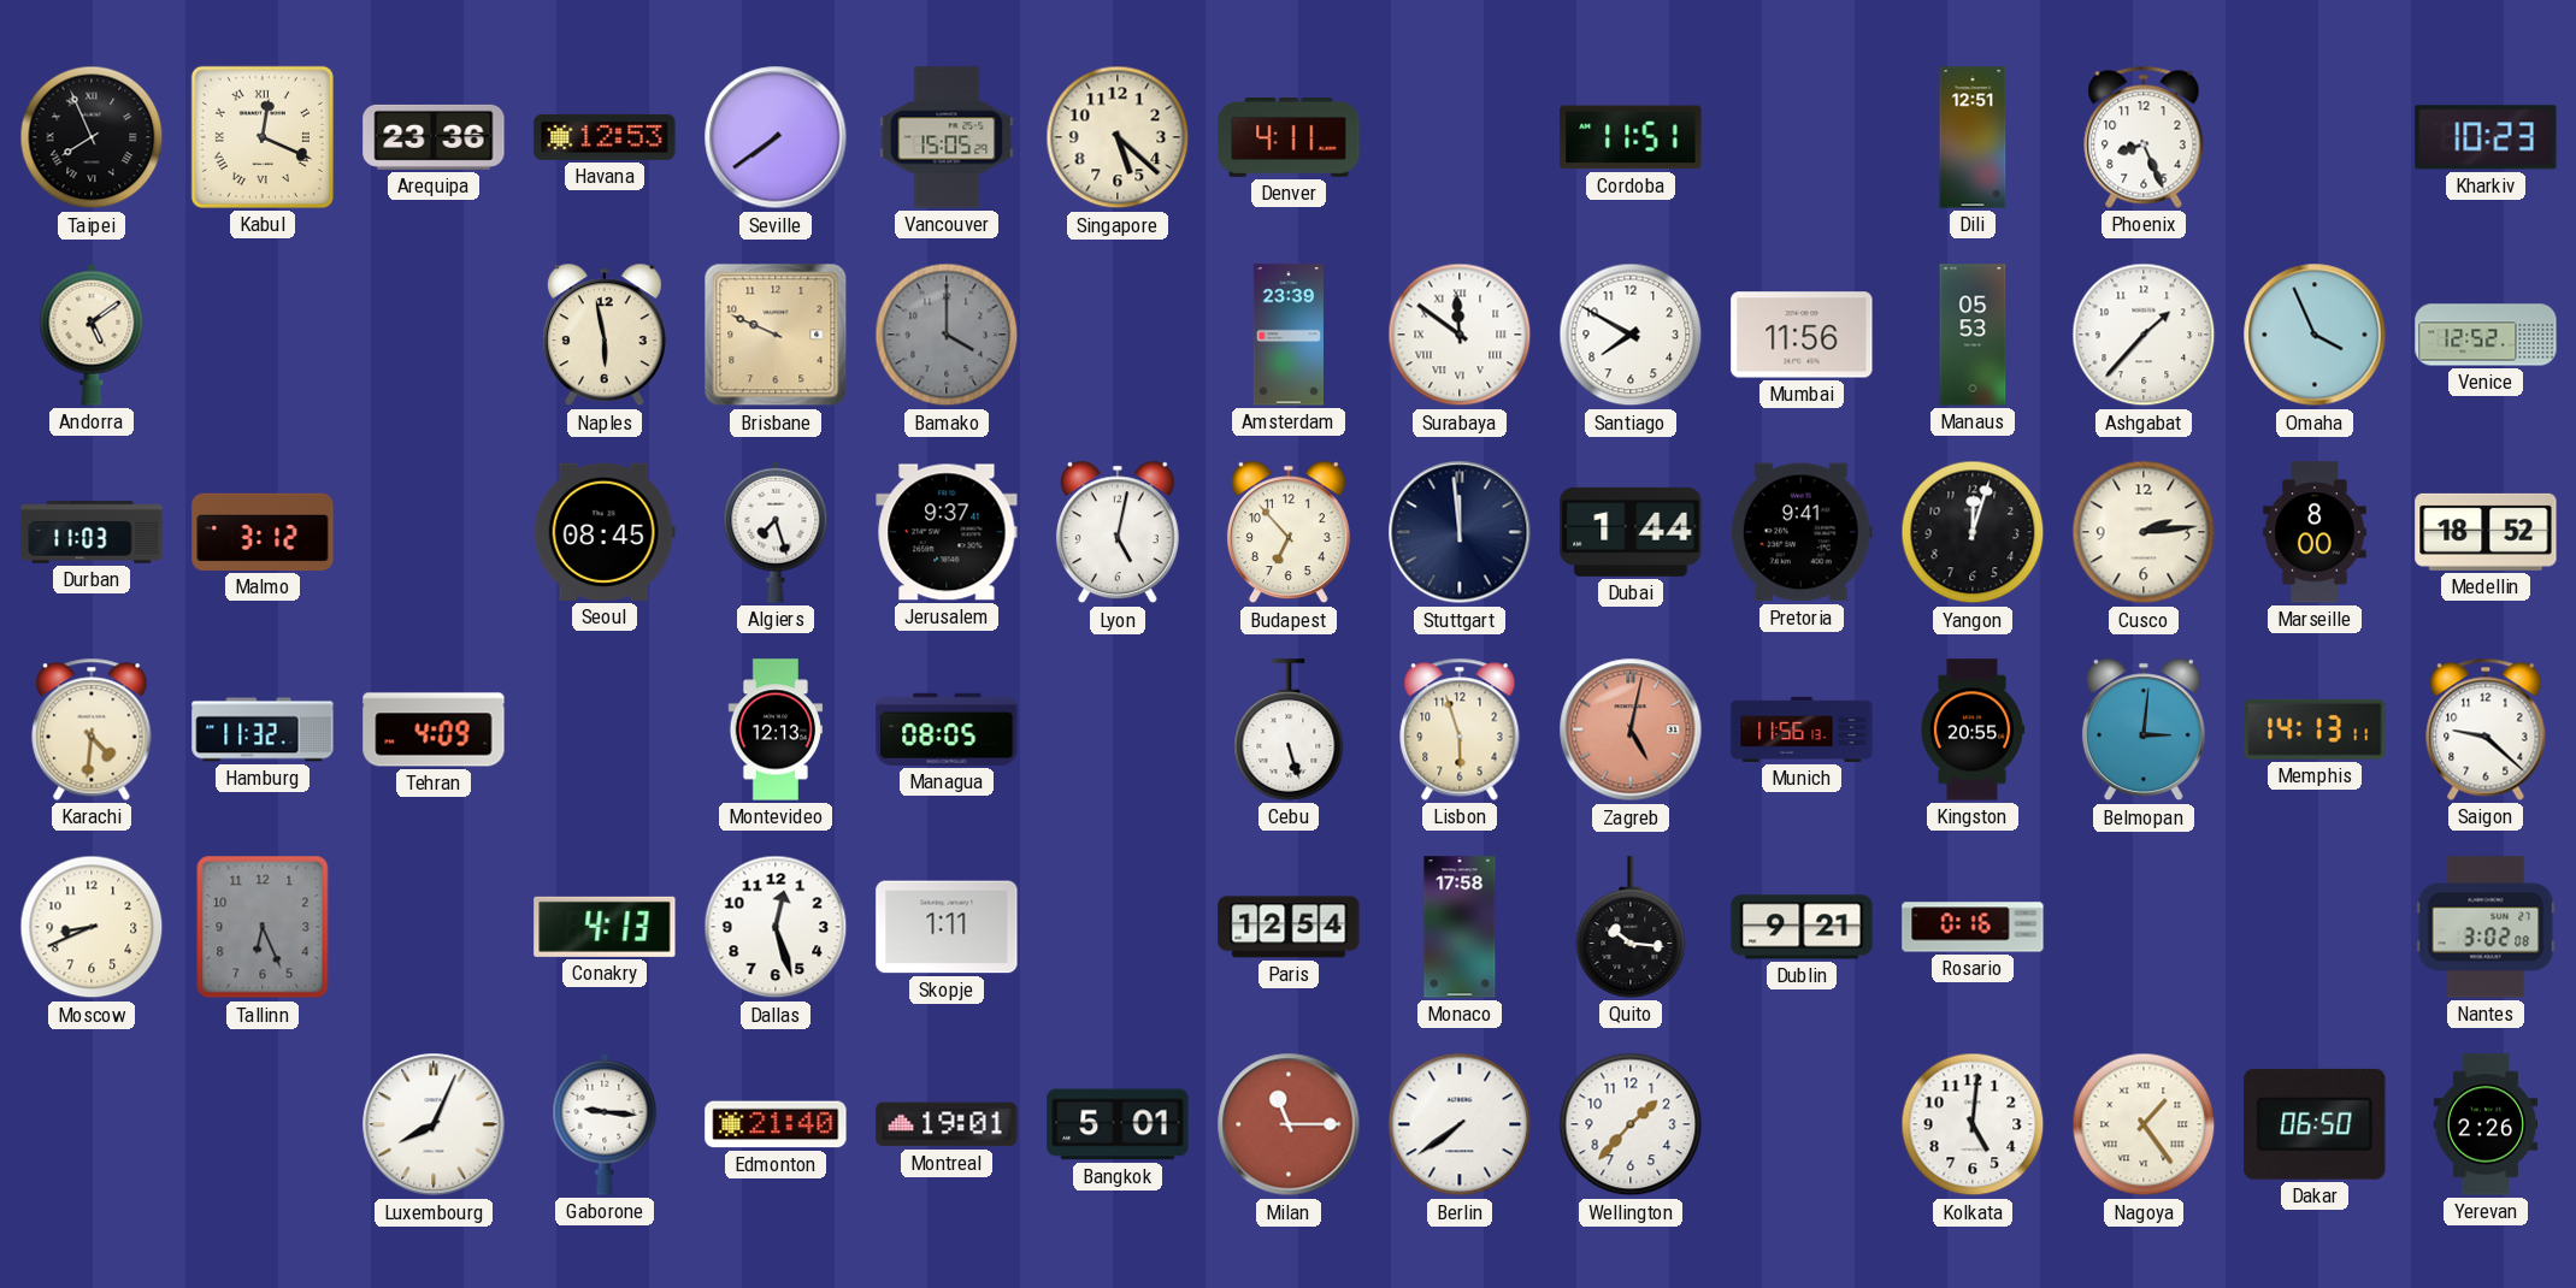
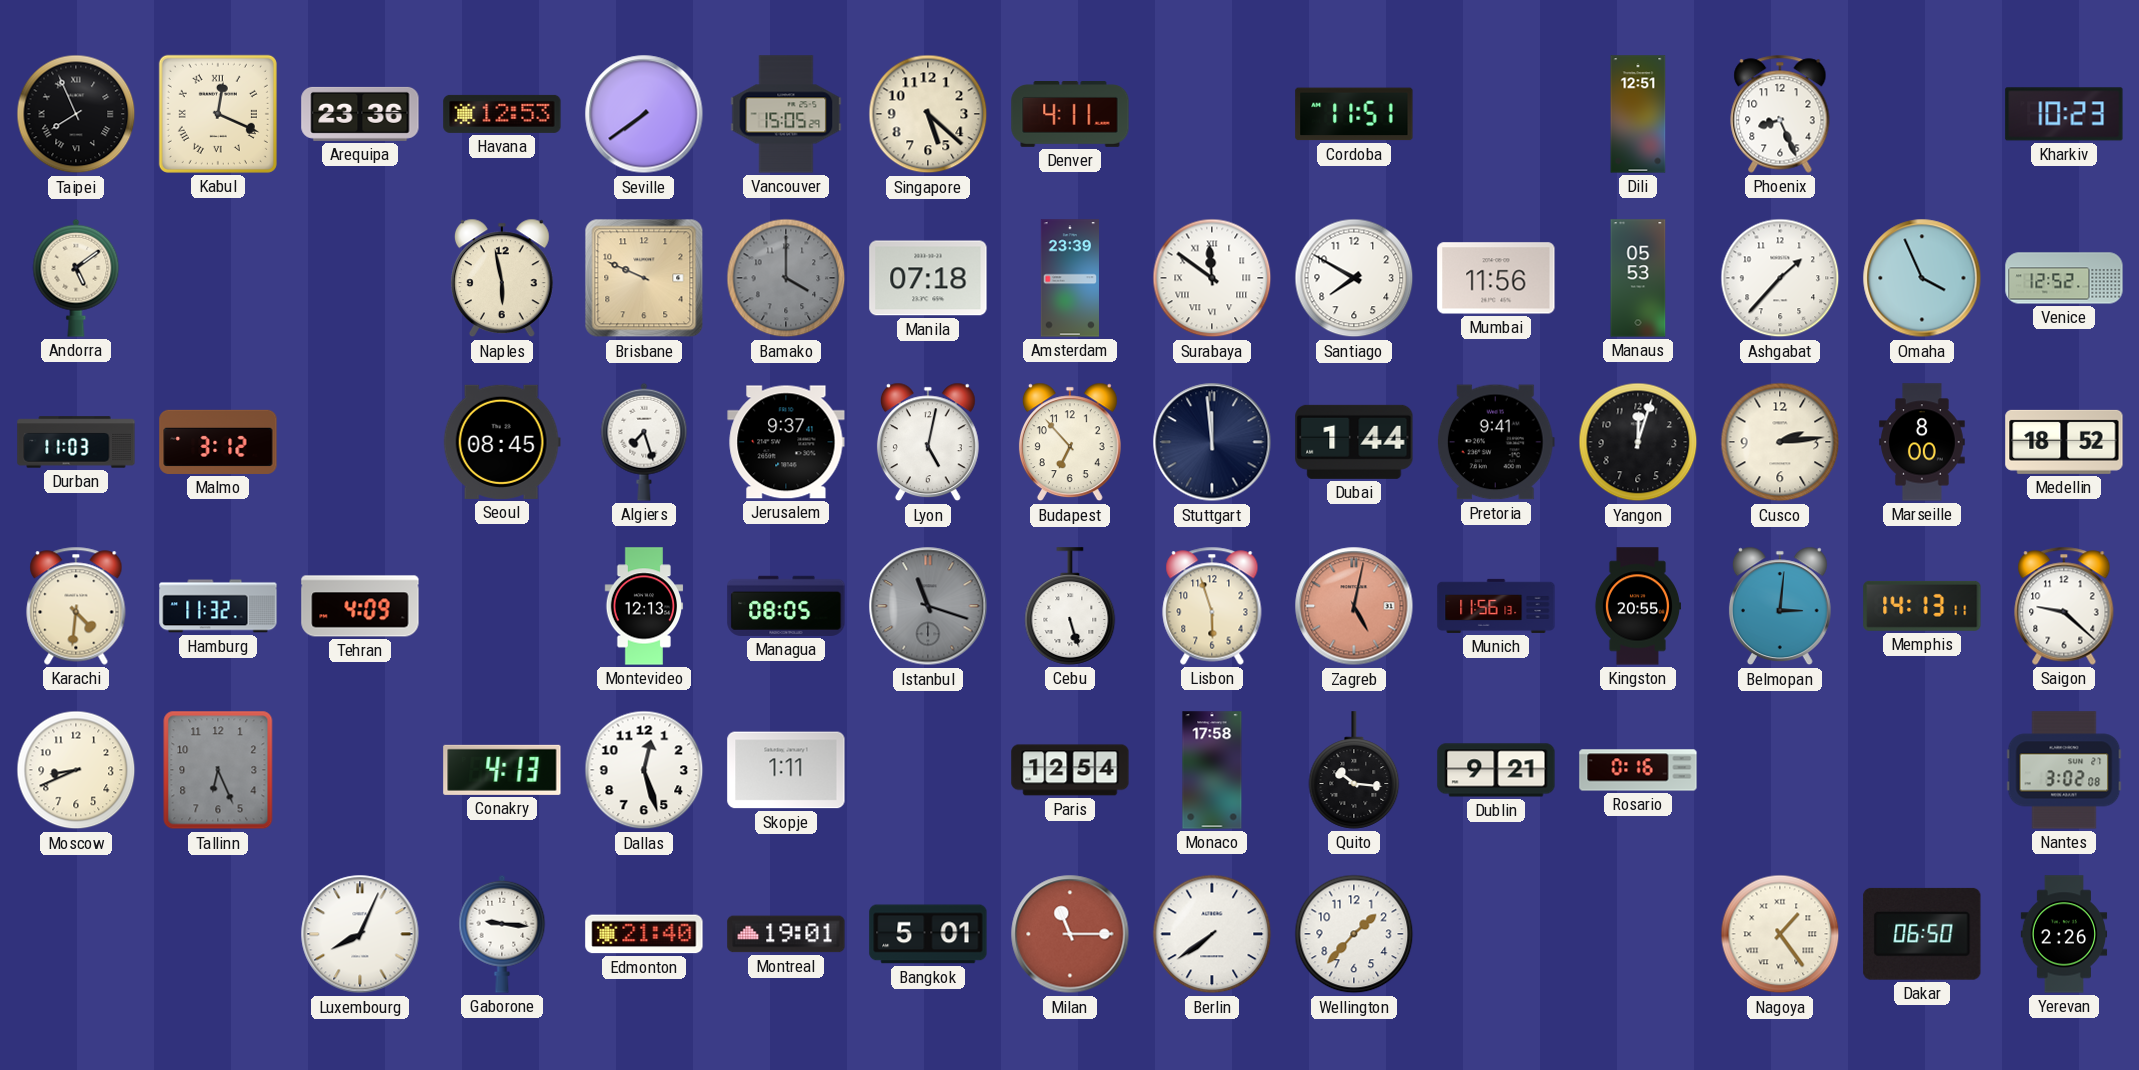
Manila: none -> 07:18
Istanbul: none -> 11:18
Kolkata: 5:01 -> none
